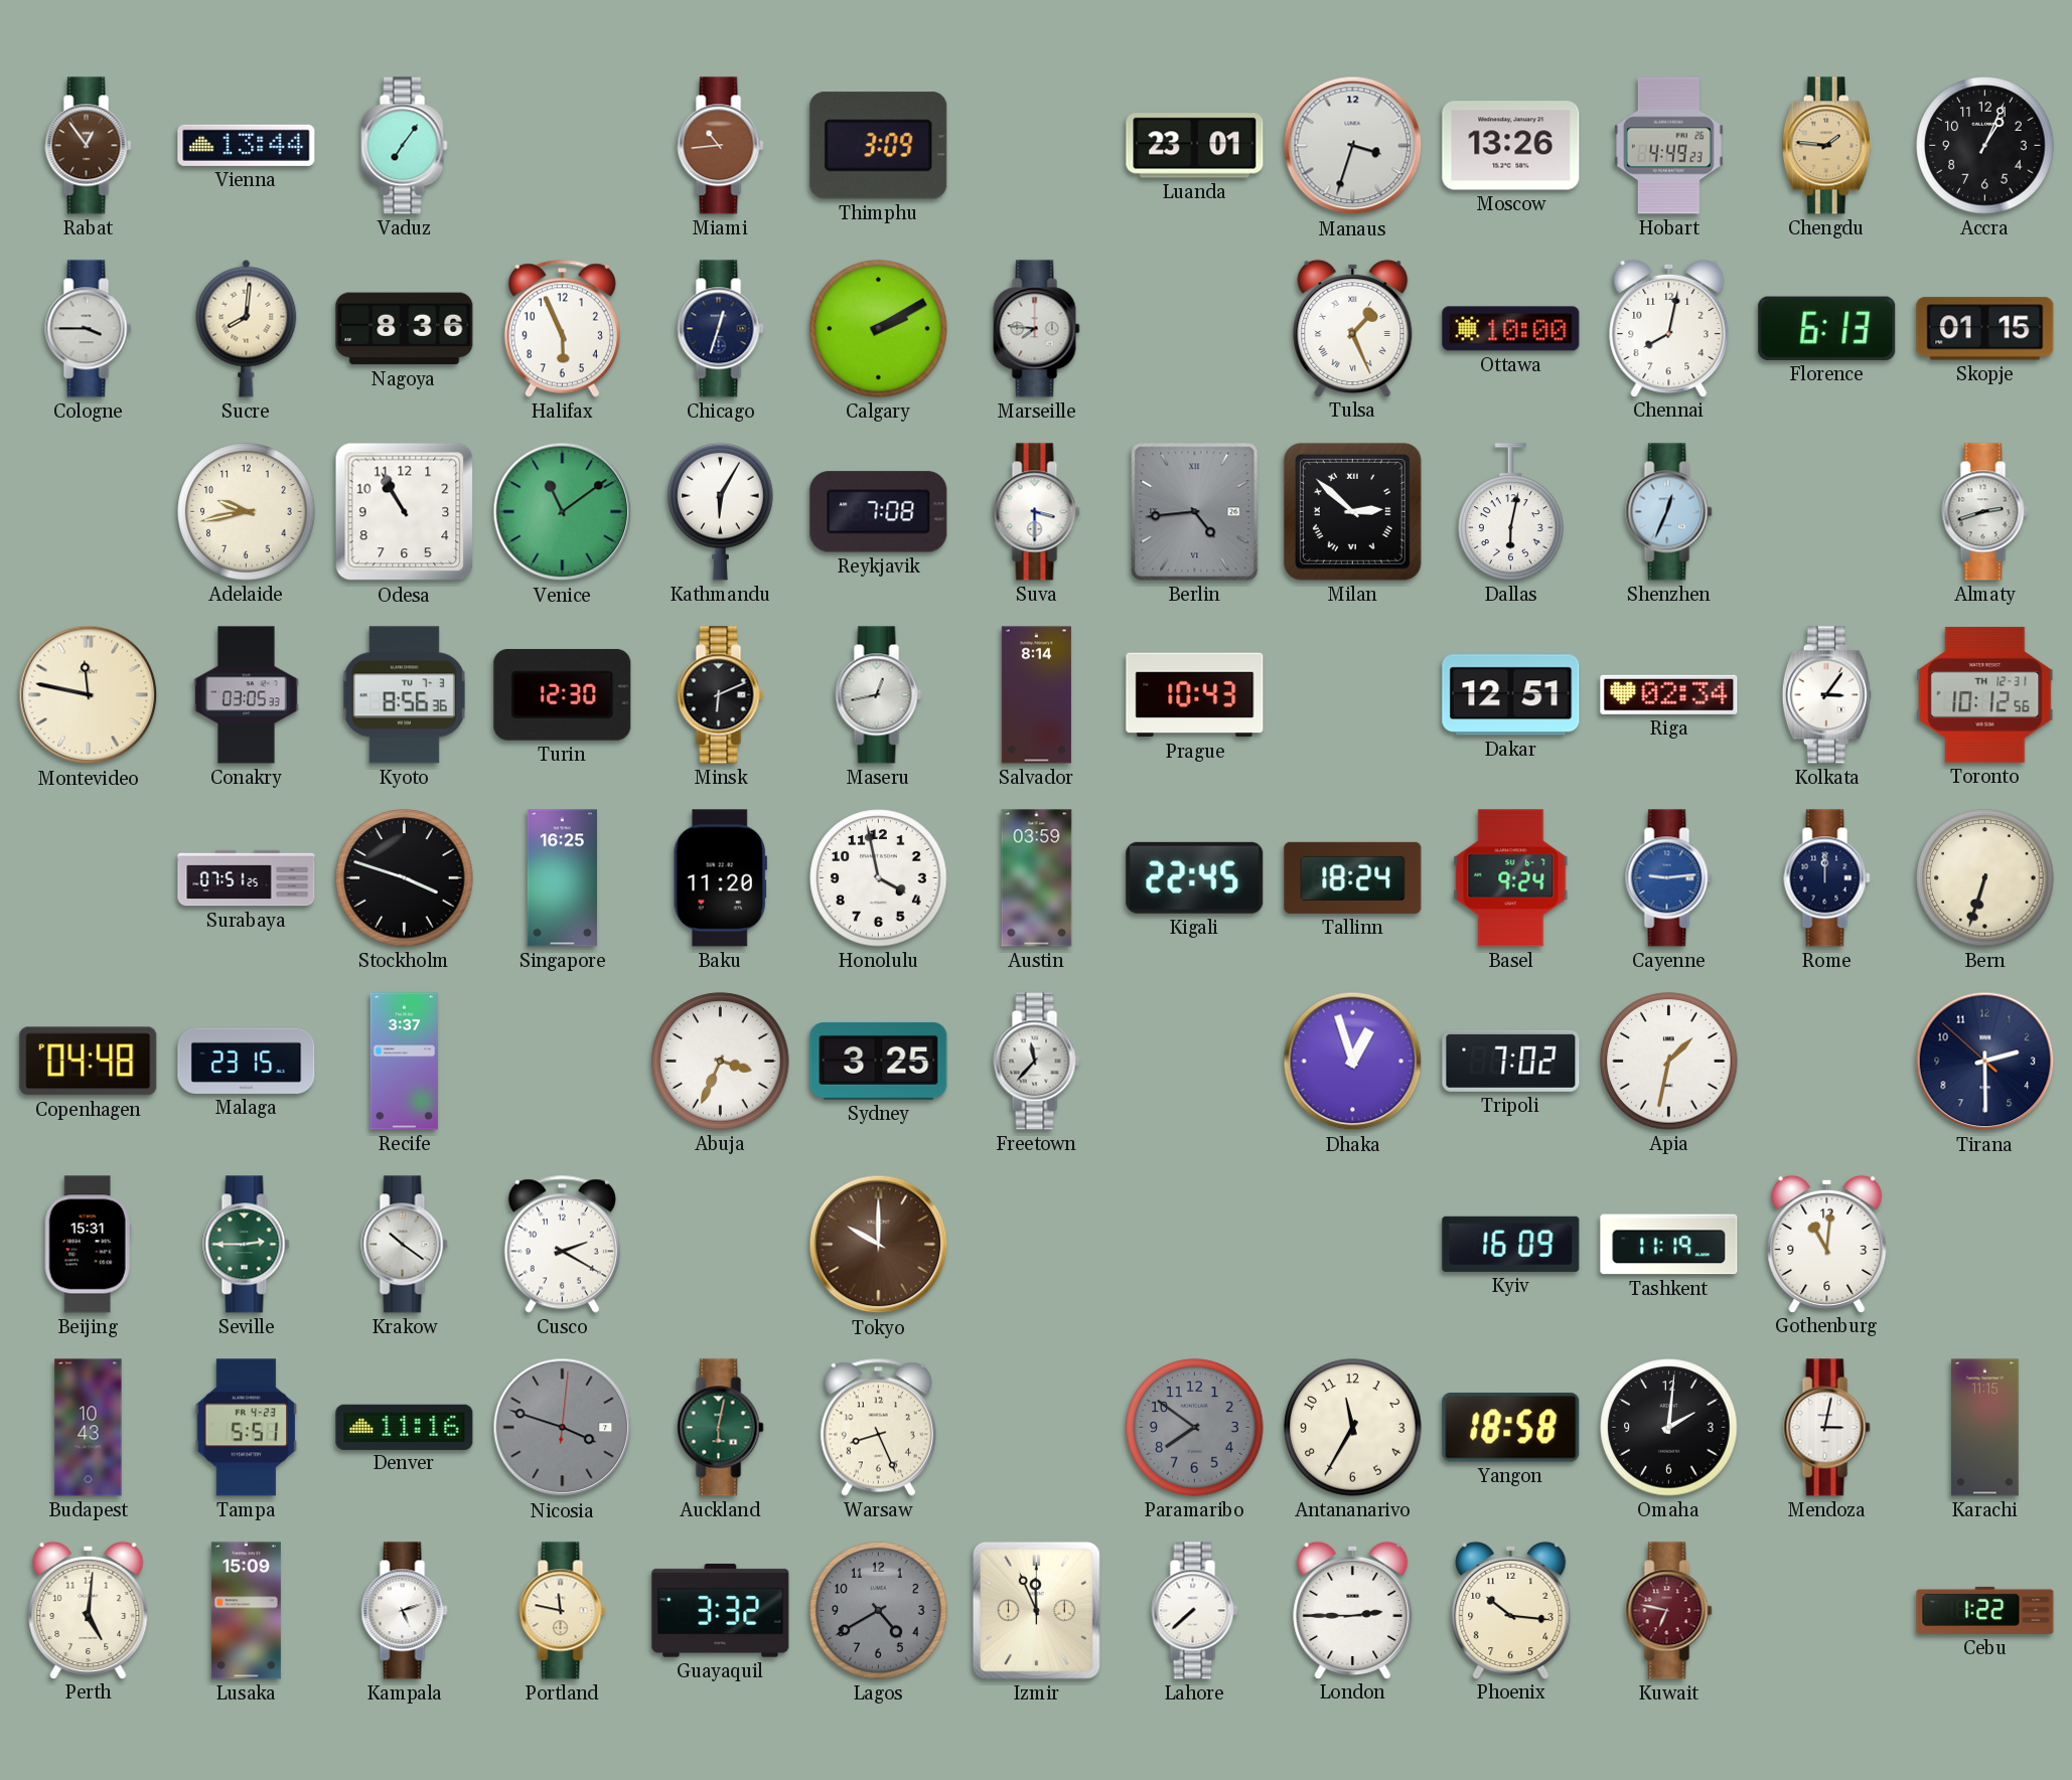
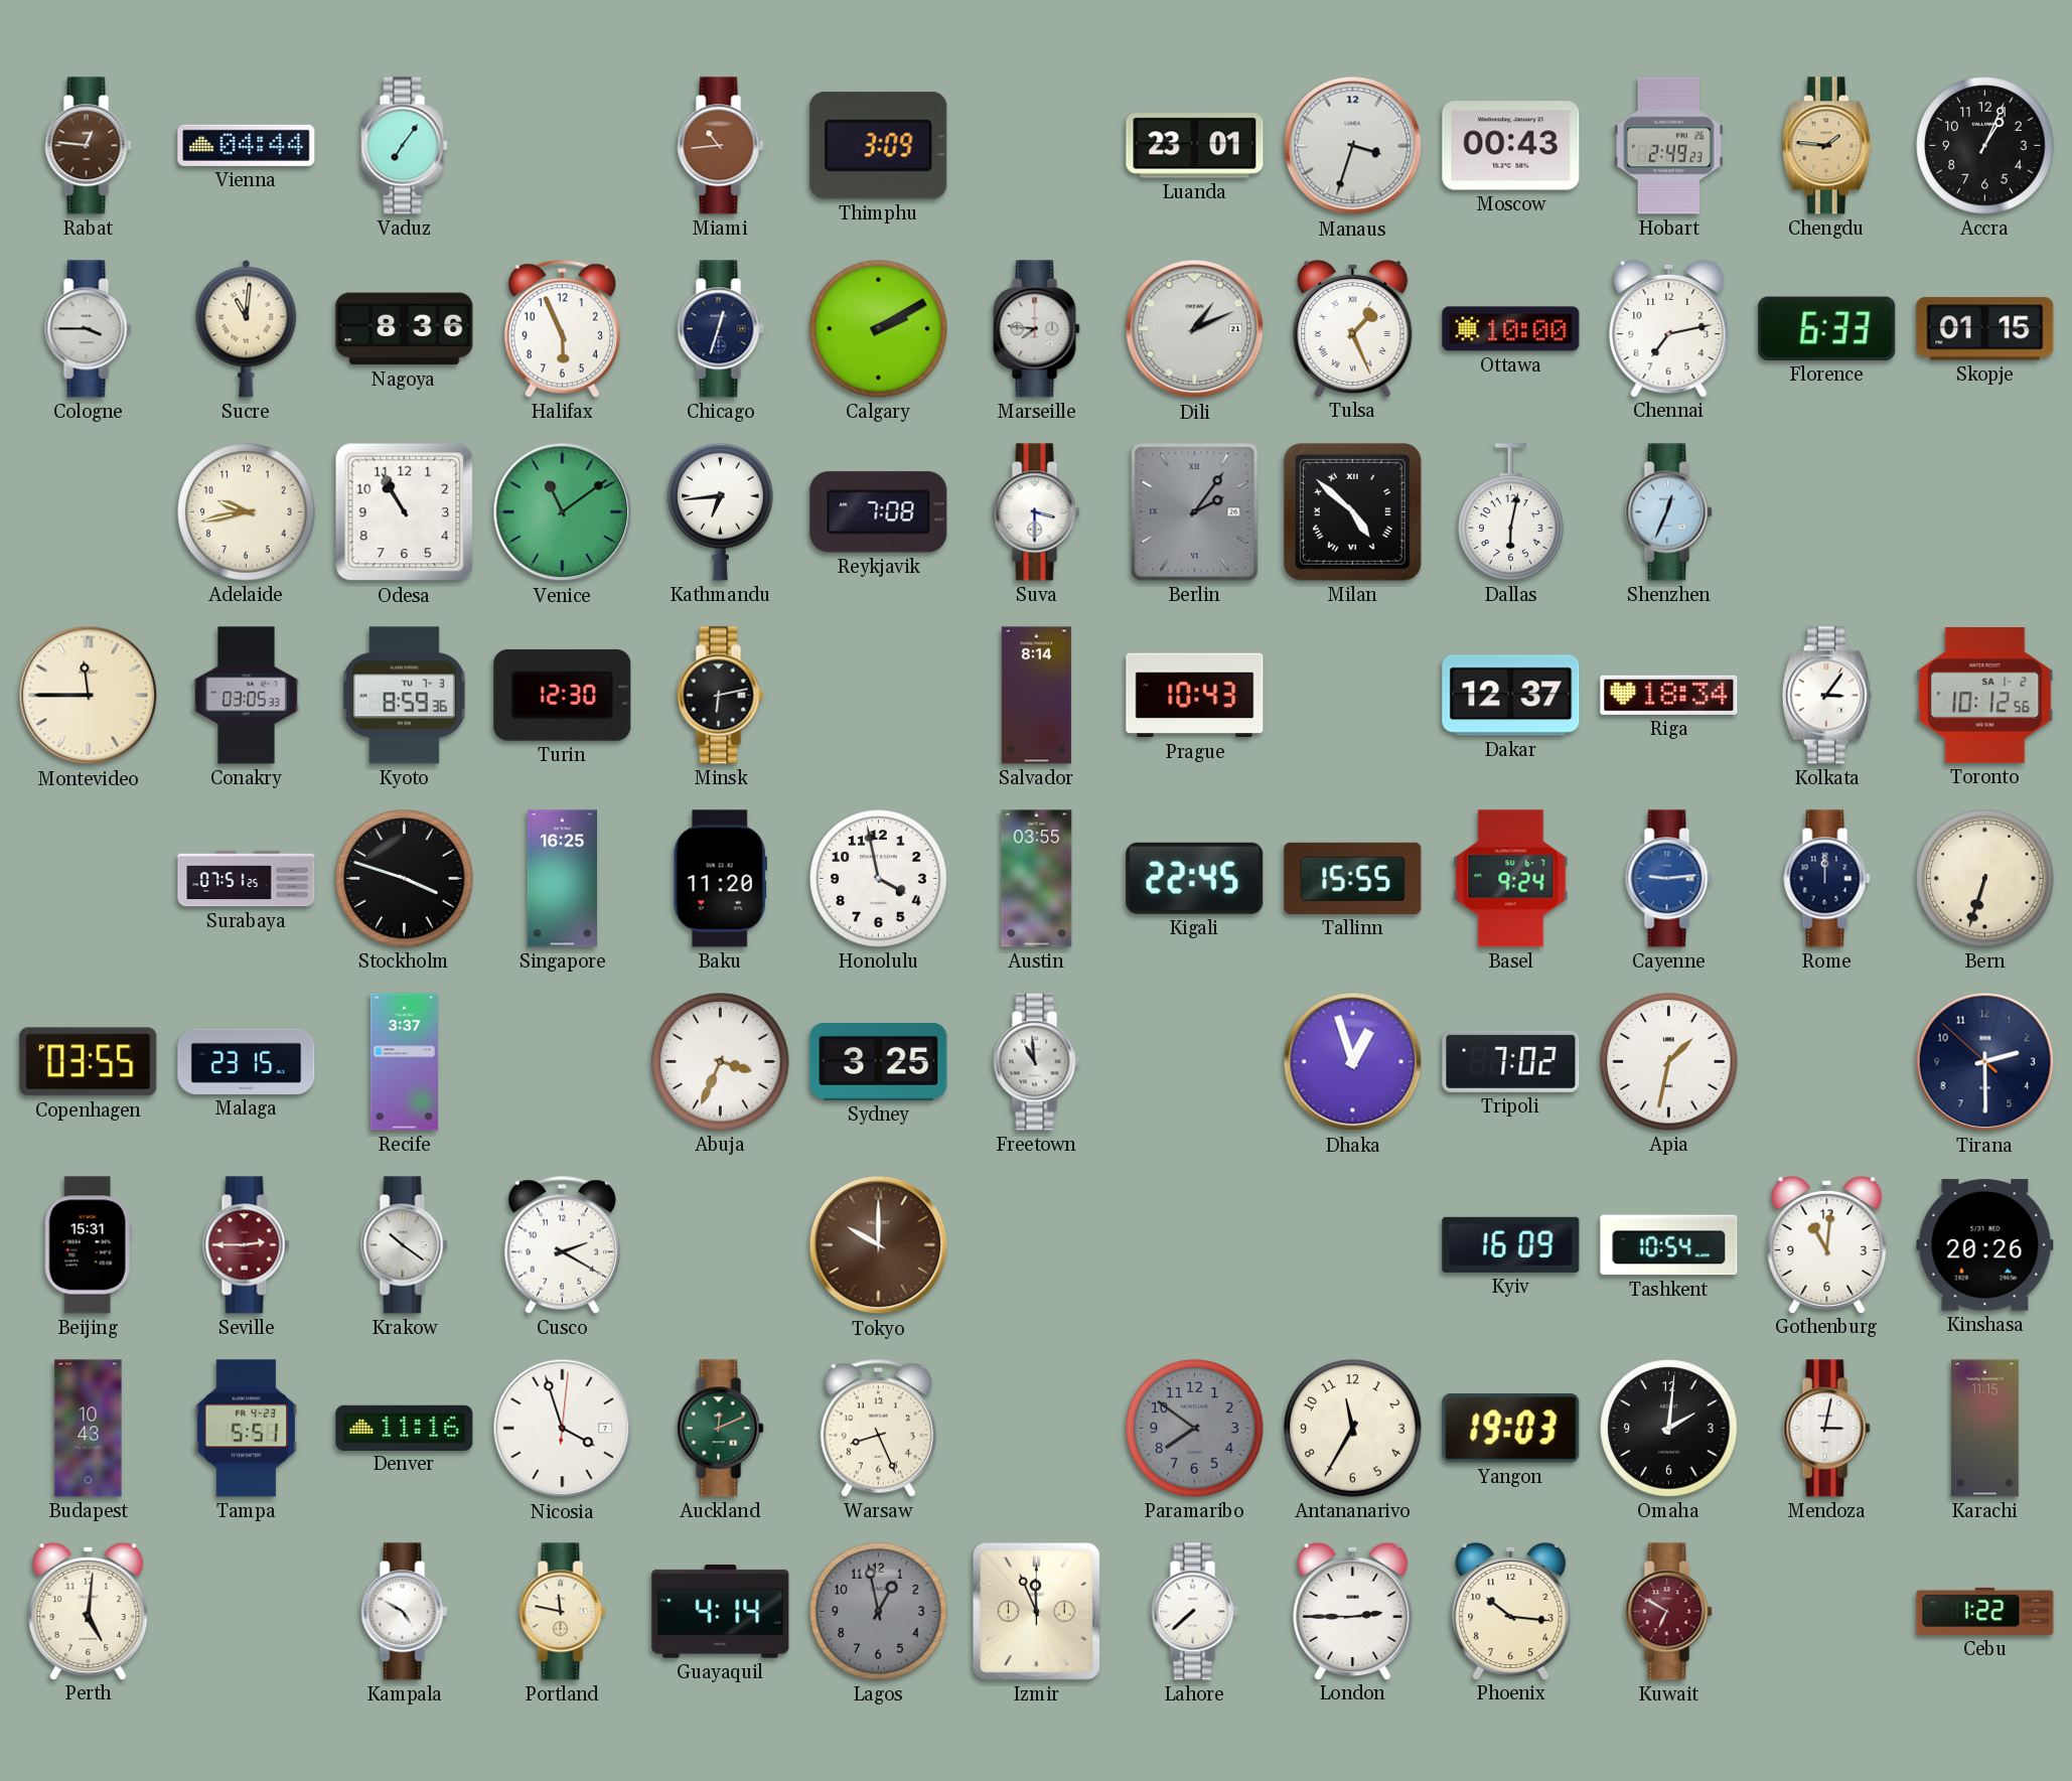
Rabat: 12:54 -> 12:46
Vienna: 13:44 -> 04:44
Moscow: 13:26 -> 00:43
Hobart: 4:49 -> 2:49
Sucre: 8:01 -> 11:01
Dili: none -> 1:11
Chennai: 8:02 -> 7:13
Florence: 6:13 -> 6:33
Kathmandu: 6:05 -> 6:44
Berlin: 4:44 -> 2:06
Milan: 2:52 -> 4:52
Almaty: 2:42 -> none
Montevideo: 11:47 -> 11:45
Kyoto: 8:56 -> 8:59
Minsk: 6:11 -> 6:13
Maseru: 12:43 -> none
Dakar: 12:51 -> 12:37
Riga: 02:34 -> 18:34
Toronto date: TH 12-31 -> SA 1-2
Austin: 03:59 -> 03:55
Tallinn: 18:24 -> 15:55
Copenhagen: 04:48 -> 03:55
Freetown: 11:37 -> 10:59
Seville dial: green -> burgundy
Tashkent: 11:19 -> 10:54
Kinshasa: none -> 20:26
Nicosia: 3:48 -> 3:57
Nicosia dial: grey -> white
Auckland: 6:02 -> 12:11
Yangon: 18:58 -> 19:03
Lusaka: 15:09 -> none
Kampala: 5:12 -> 4:50
Guayaquil: 3:32 -> 4:14
Lagos: 4:40 -> 12:58
Kuwait: 6:47 -> 6:50
